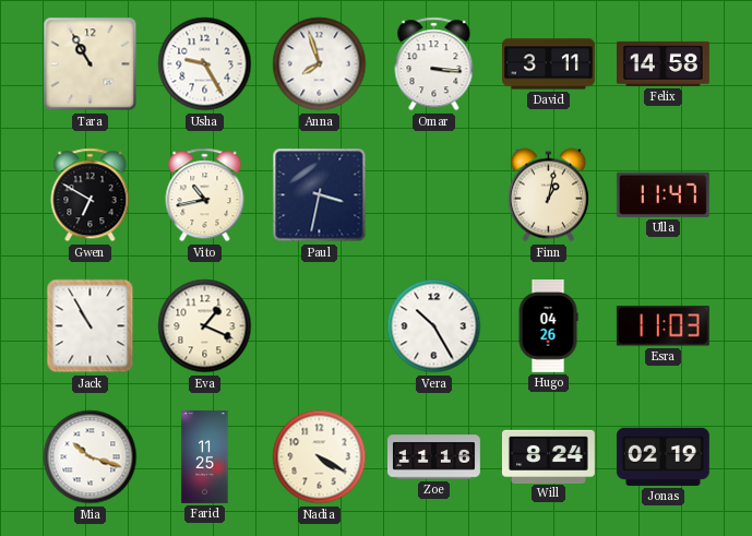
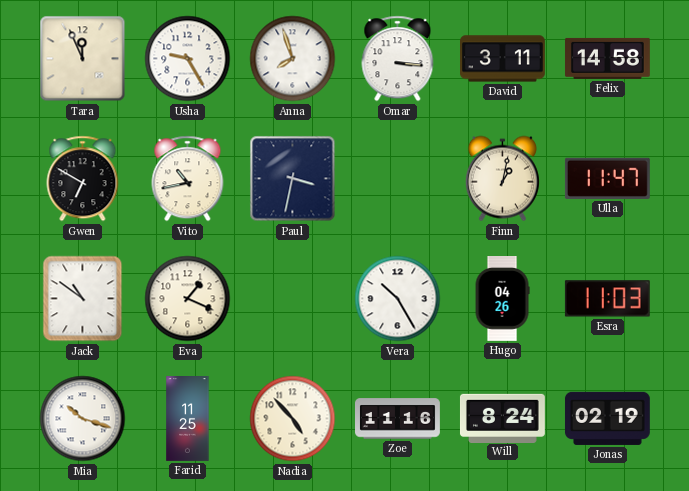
Tara: 10:55 -> 11:56
Jack: 10:55 -> 10:51
Nadia: 4:20 -> 4:53
